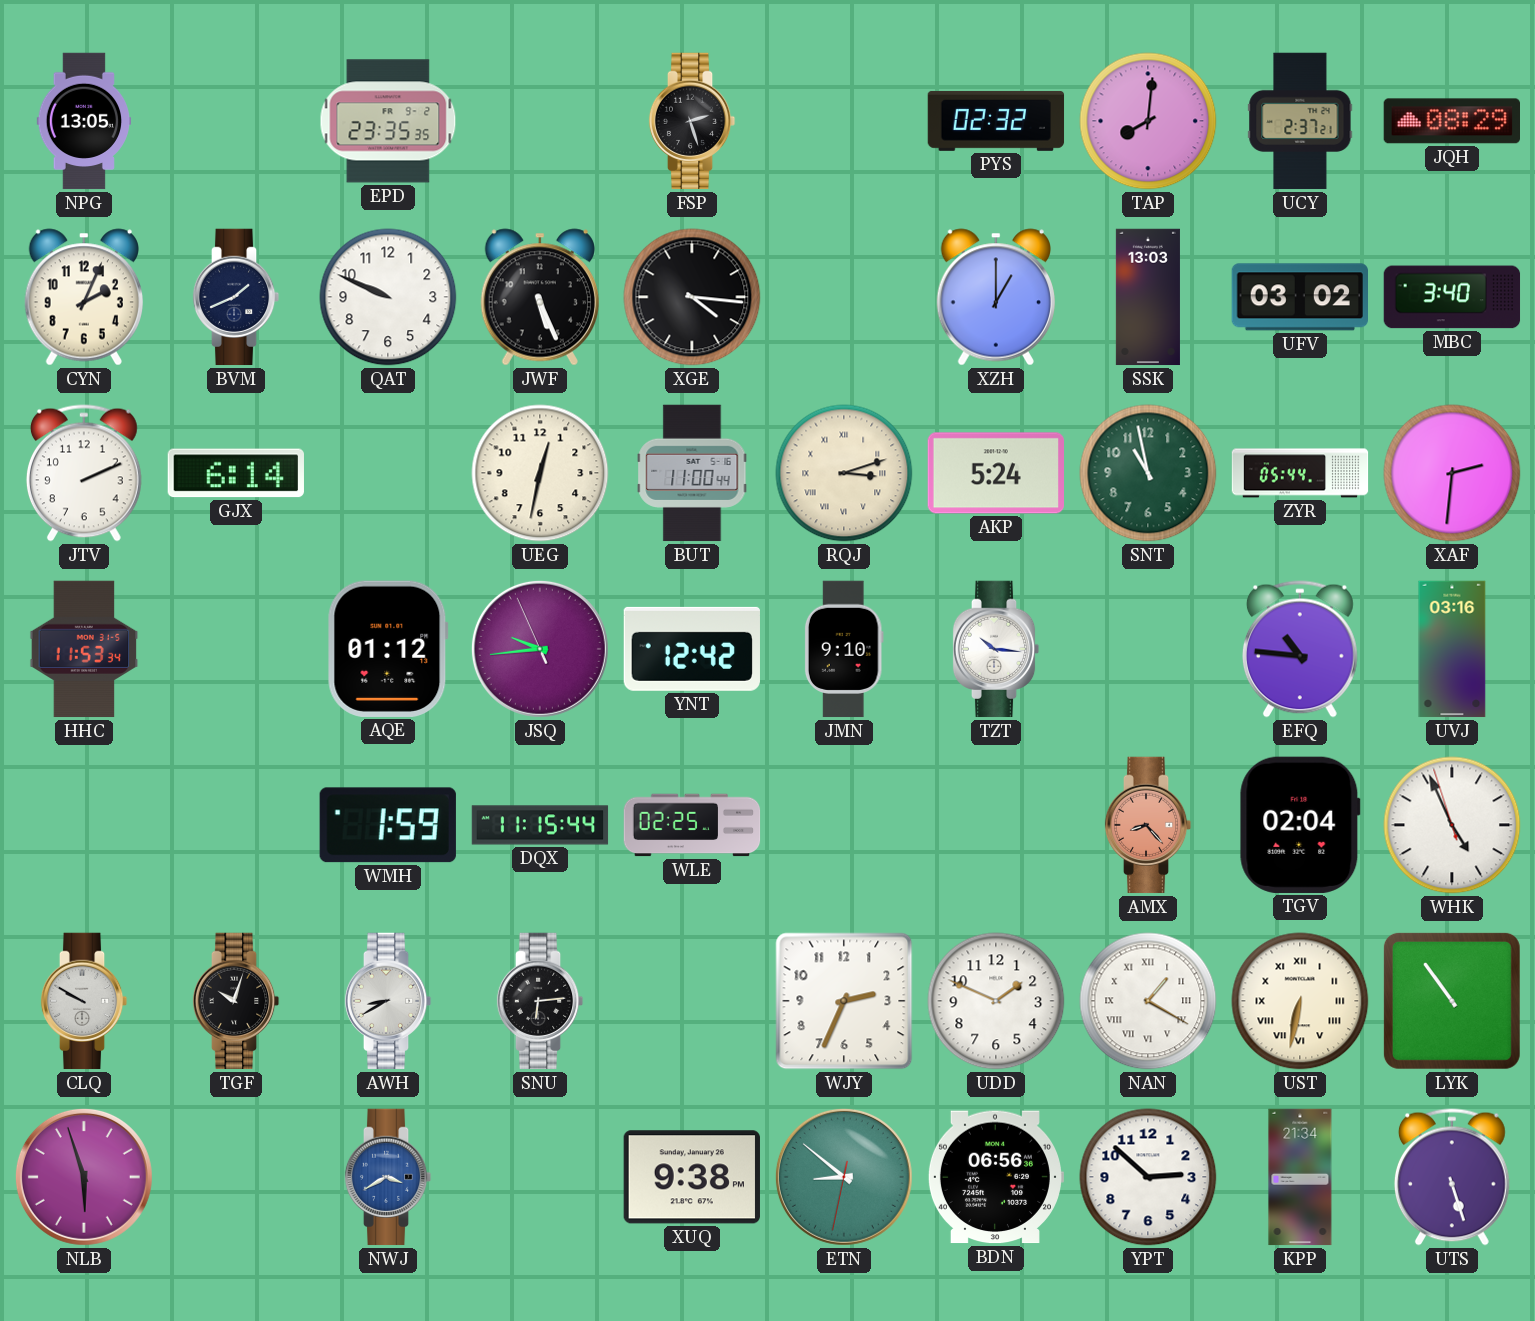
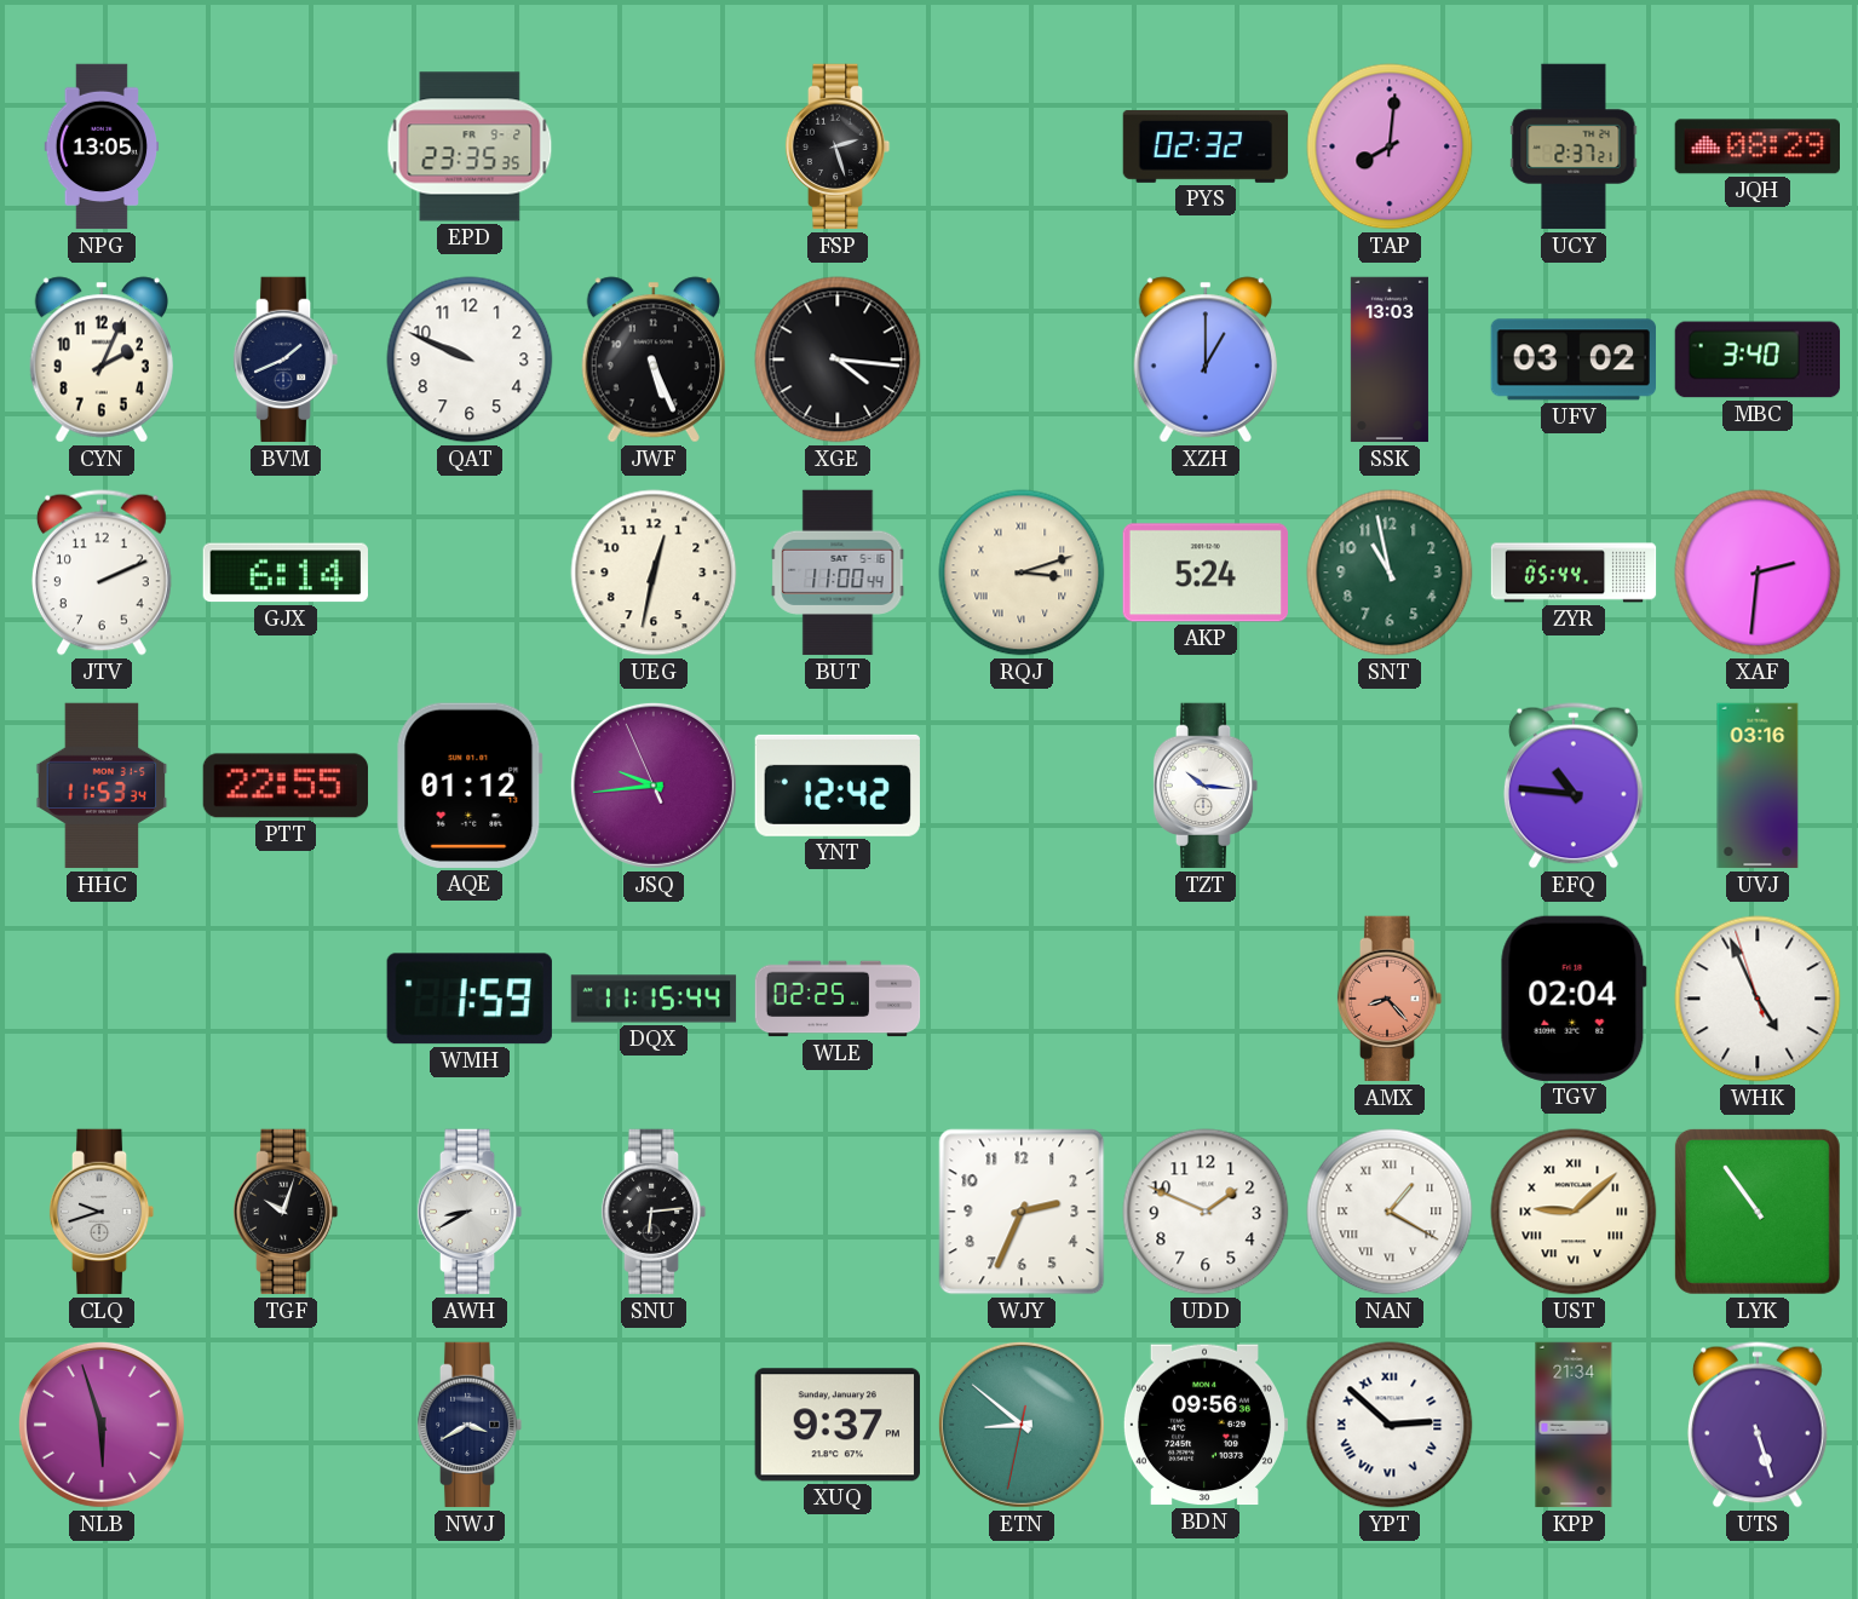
PTT: none -> 22:55
JMN: 9:10 -> none
CLQ: 9:50 -> 9:42
UST: 6:32 -> 9:08
NWJ dial: blue -> navy
XUQ: 9:38 -> 9:37
BDN: 06:56 -> 09:56
YPT numerals: Arabic -> Roman
